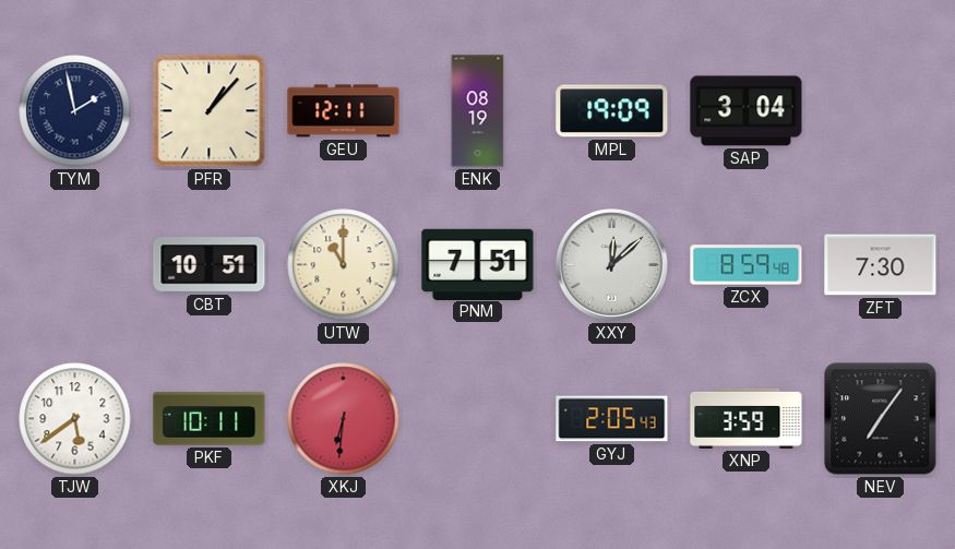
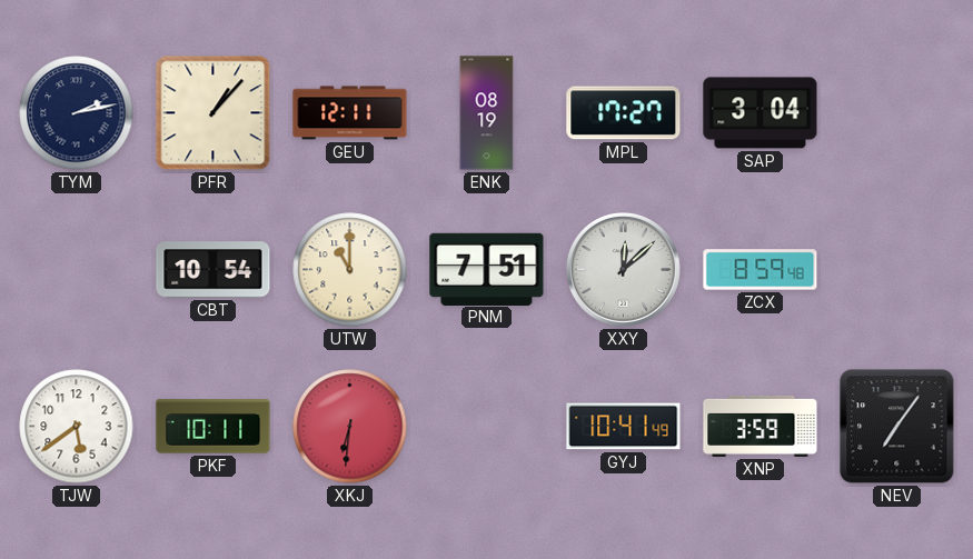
TYM: 1:58 -> 2:13
MPL: 19:09 -> 17:27
CBT: 10:51 -> 10:54
ZFT: 7:30 -> none
GYJ: 2:05 -> 10:41
